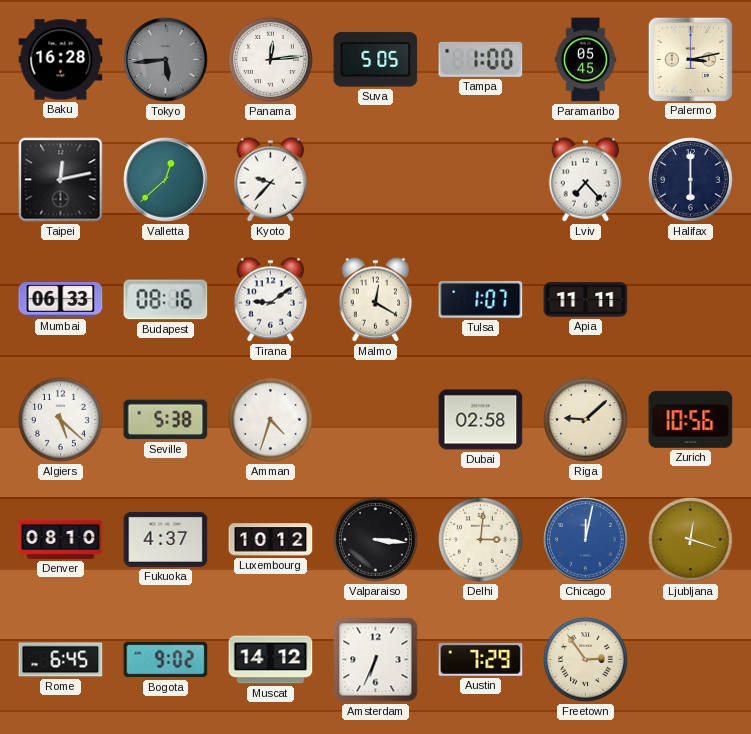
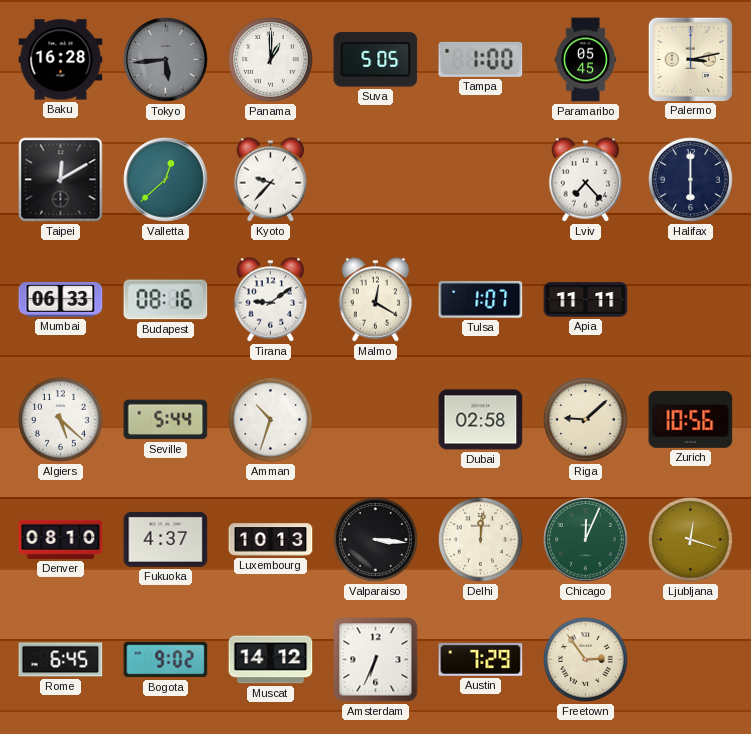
Panama: 12:14 -> 1:00
Taipei: 12:13 -> 12:10
Seville: 5:38 -> 5:44
Amman: 4:33 -> 10:33
Luxembourg: 10:12 -> 10:13
Delhi: 3:01 -> 12:01
Chicago: 12:02 -> 12:04
Chicago dial: blue -> green
